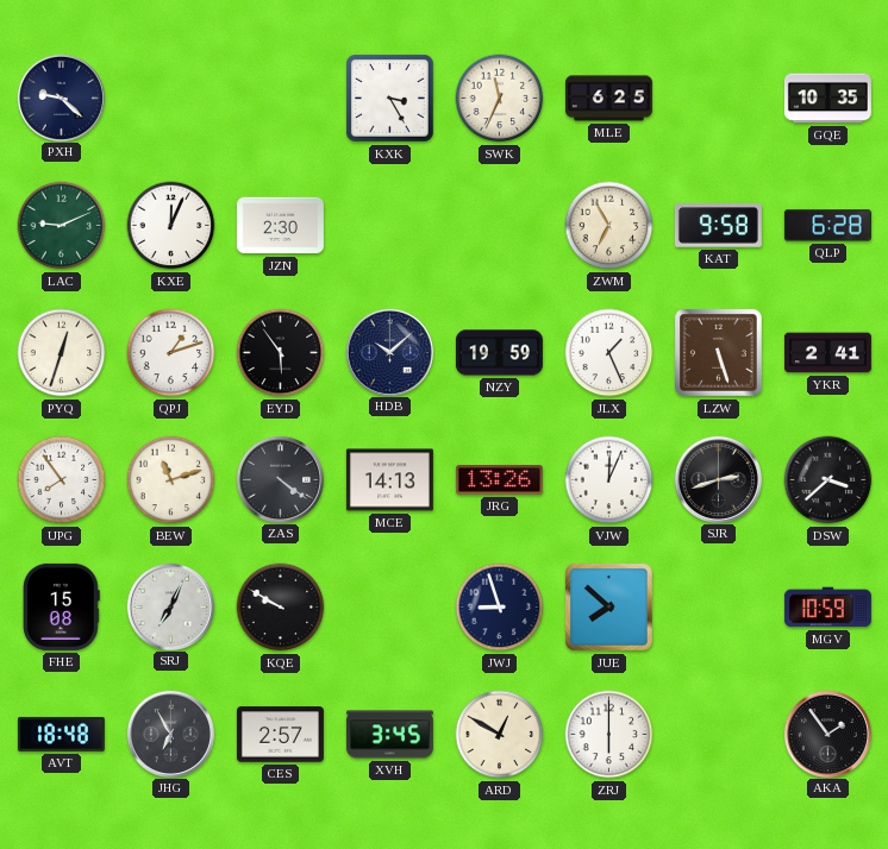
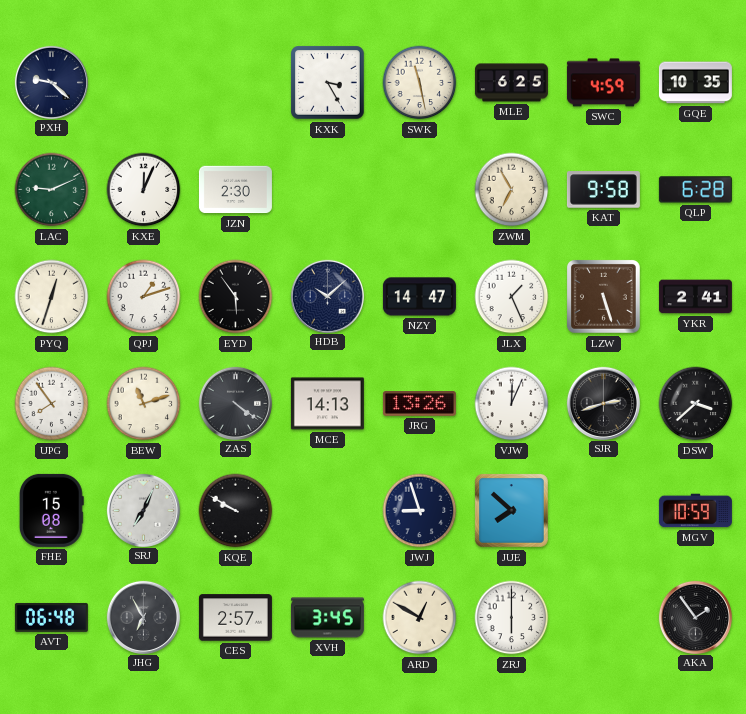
SWK: 11:34 -> 11:28
SWC: none -> 4:59
NZY: 19:59 -> 14:47
AVT: 18:48 -> 06:48
